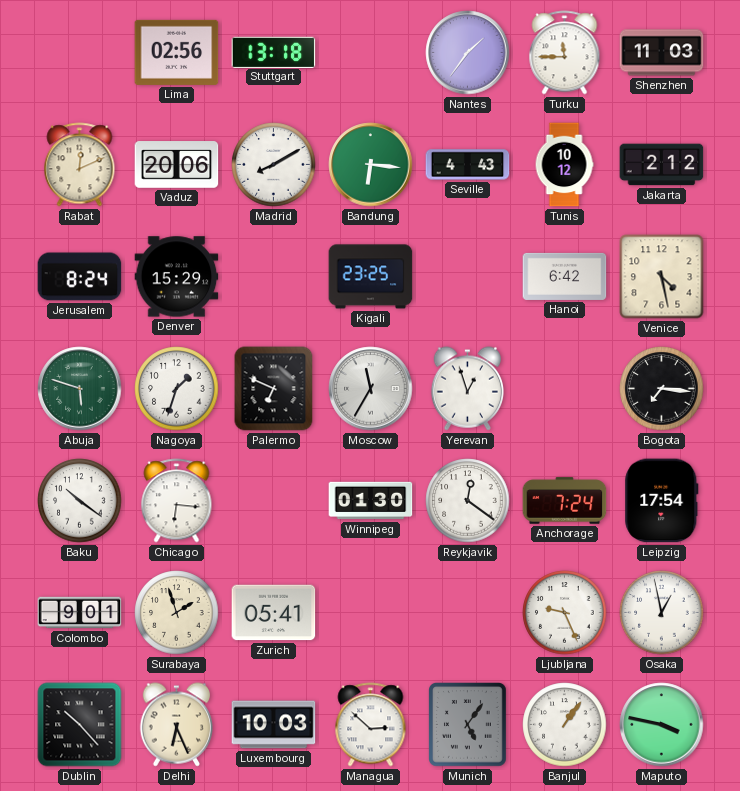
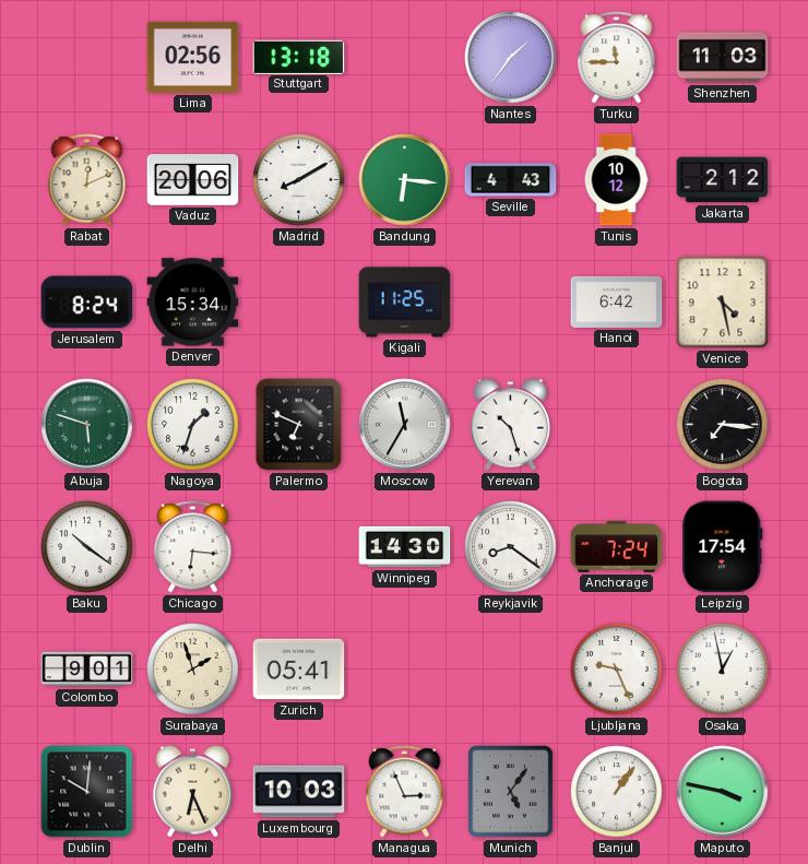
Denver: 15:29 -> 15:34
Kigali: 23:25 -> 11:25
Yerevan: 12:57 -> 10:27
Winnipeg: 01:30 -> 14:30
Reykjavik: 12:21 -> 8:21
Dublin: 10:23 -> 10:01
Managua: 2:52 -> 2:56
